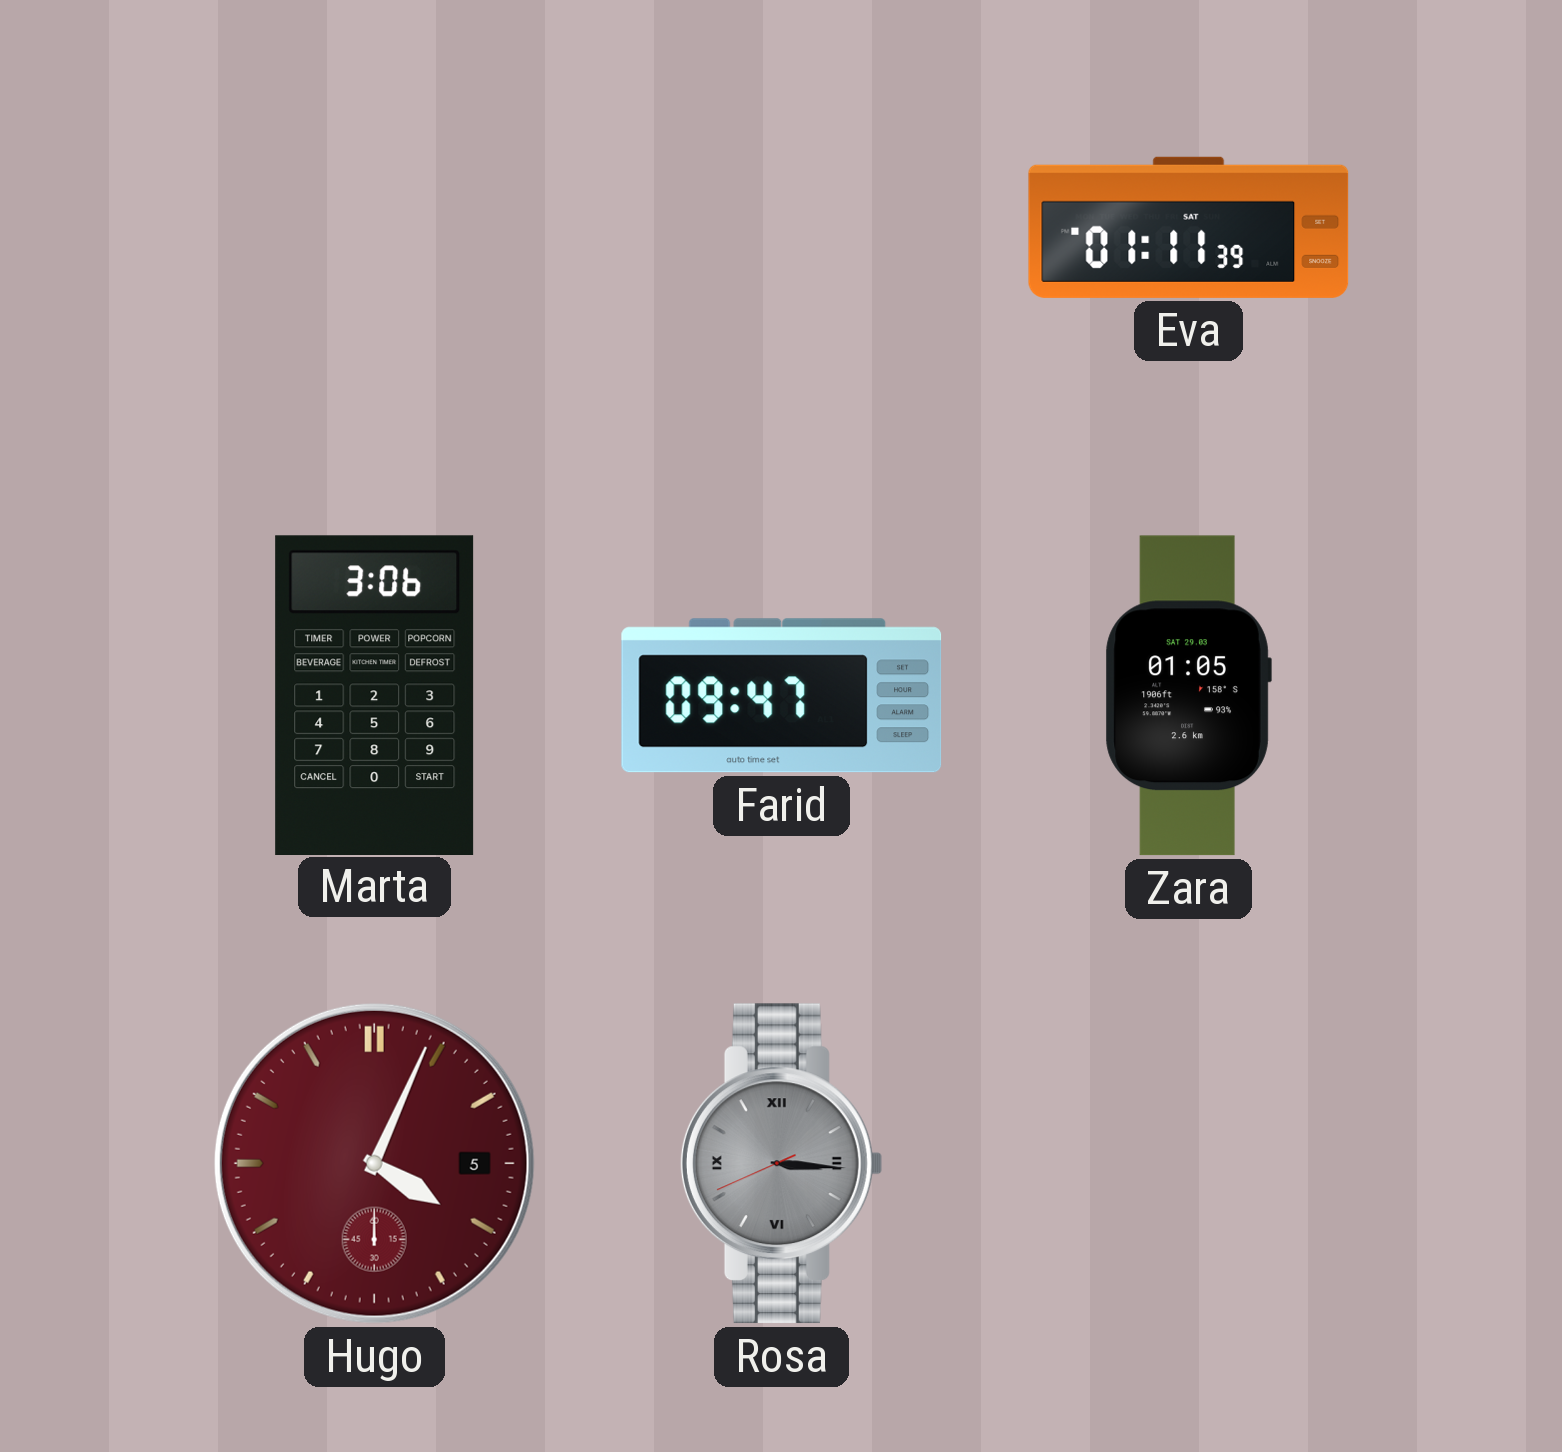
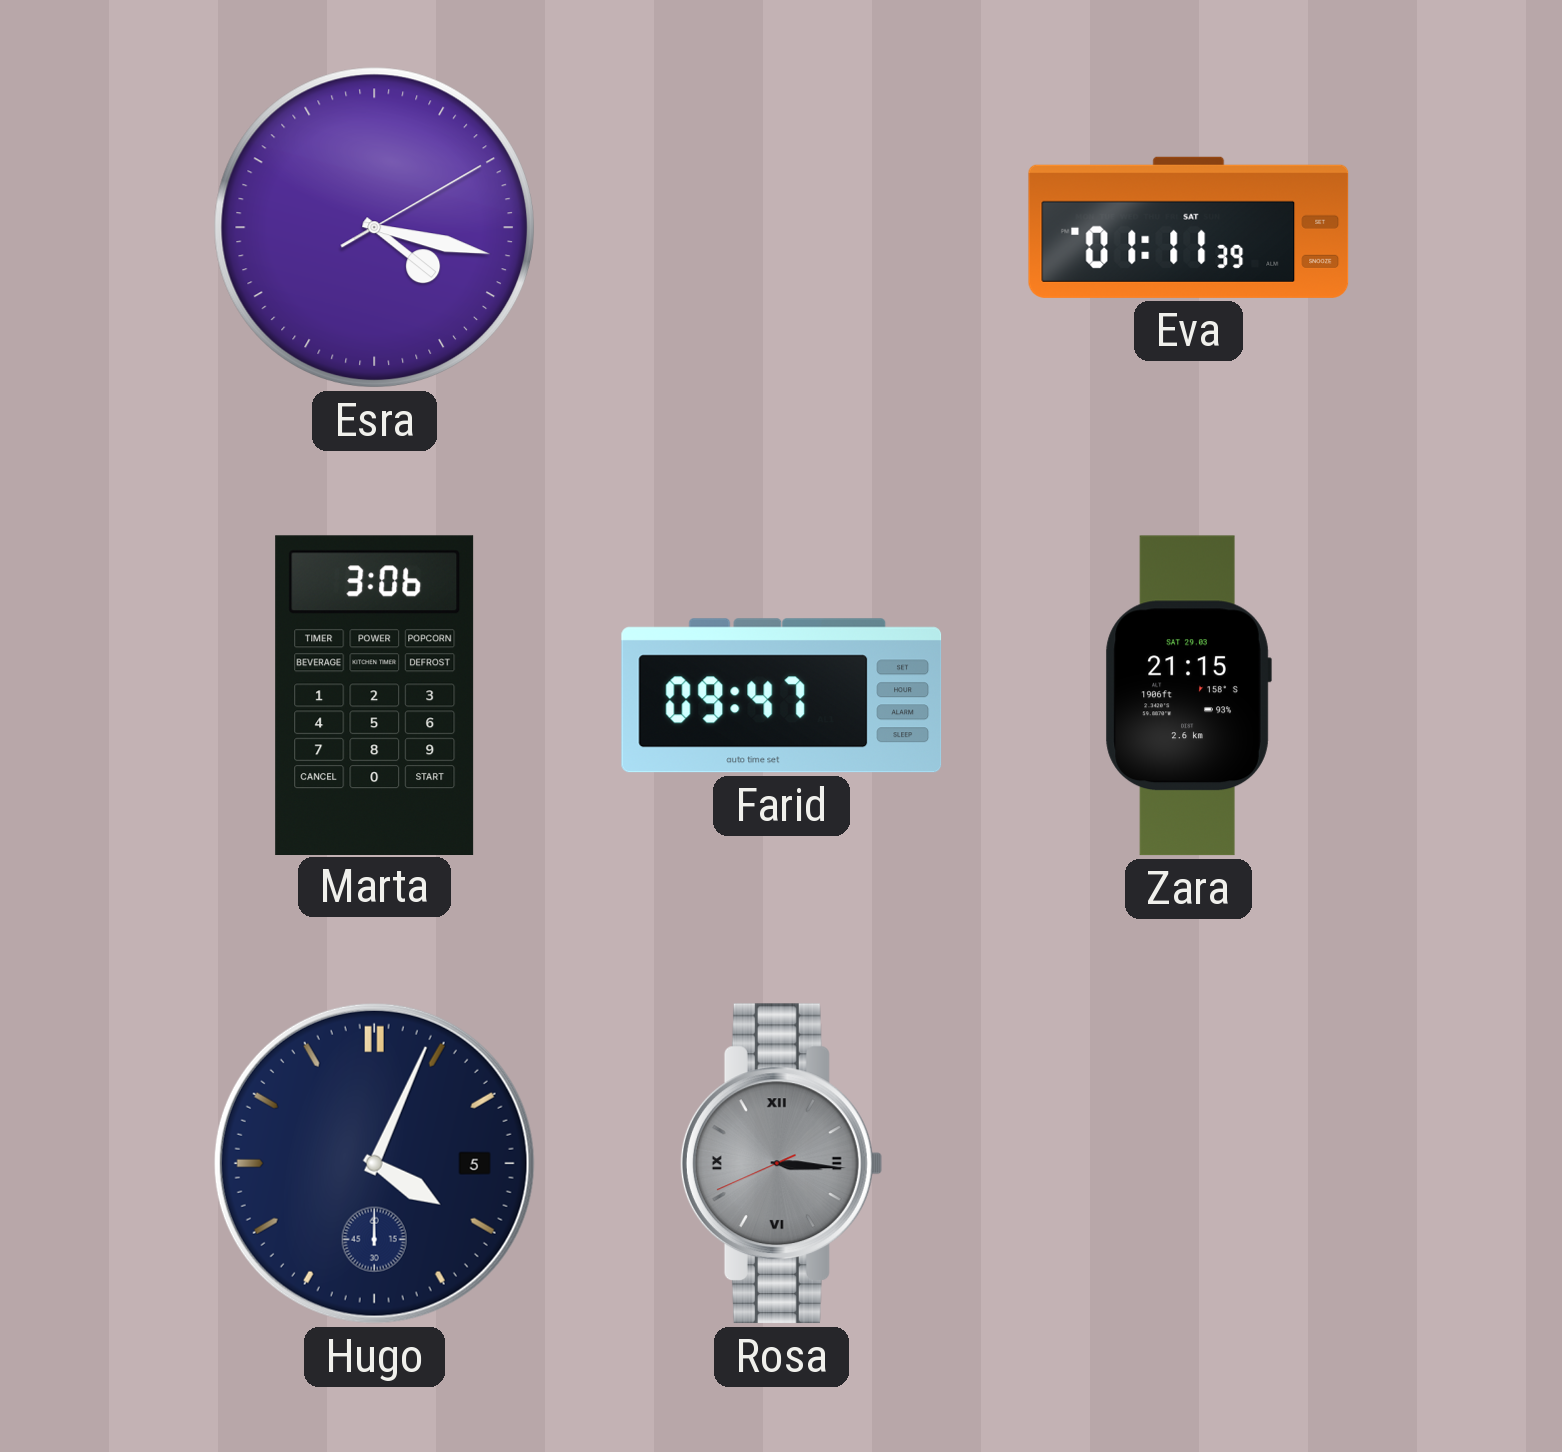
Esra: none -> 4:17
Zara: 01:05 -> 21:15
Hugo dial: burgundy -> navy
